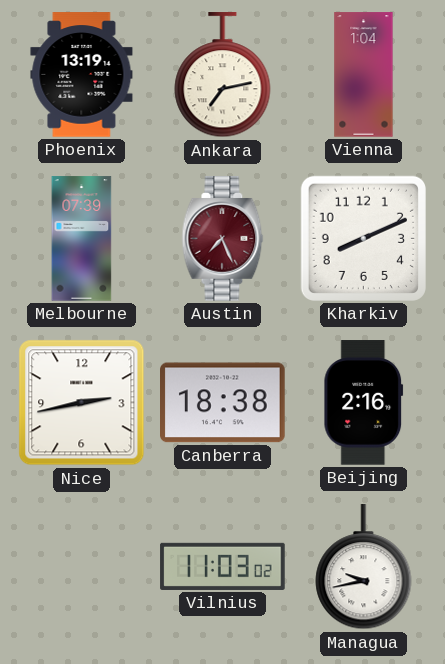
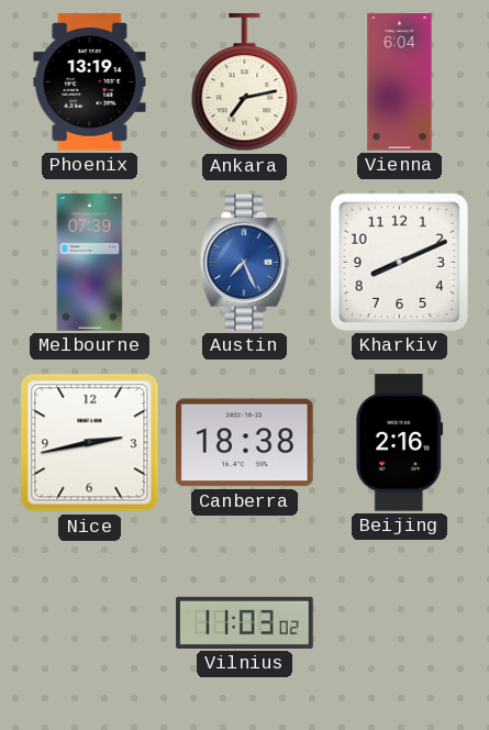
Vienna: 1:04 -> 6:04
Austin dial: burgundy -> blue
Managua: 9:43 -> none
